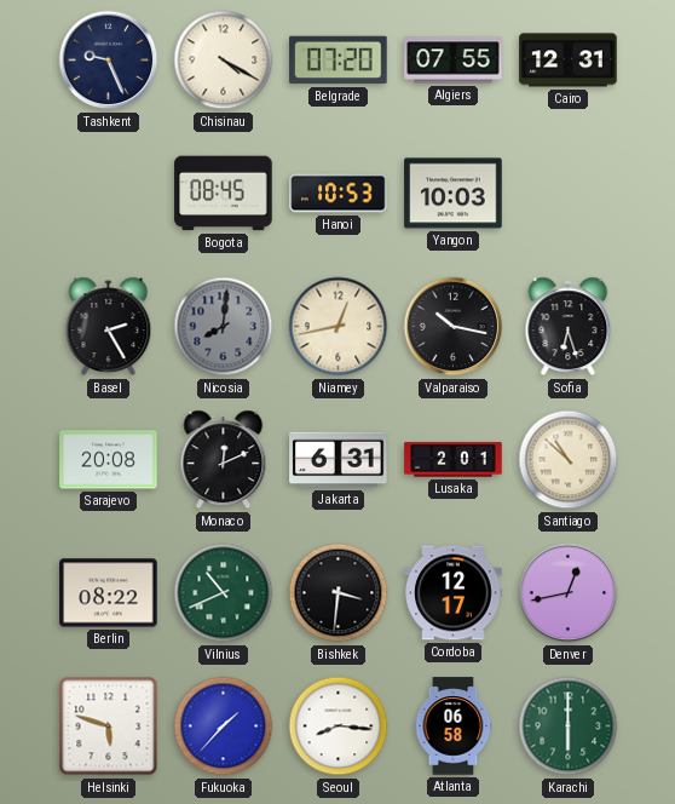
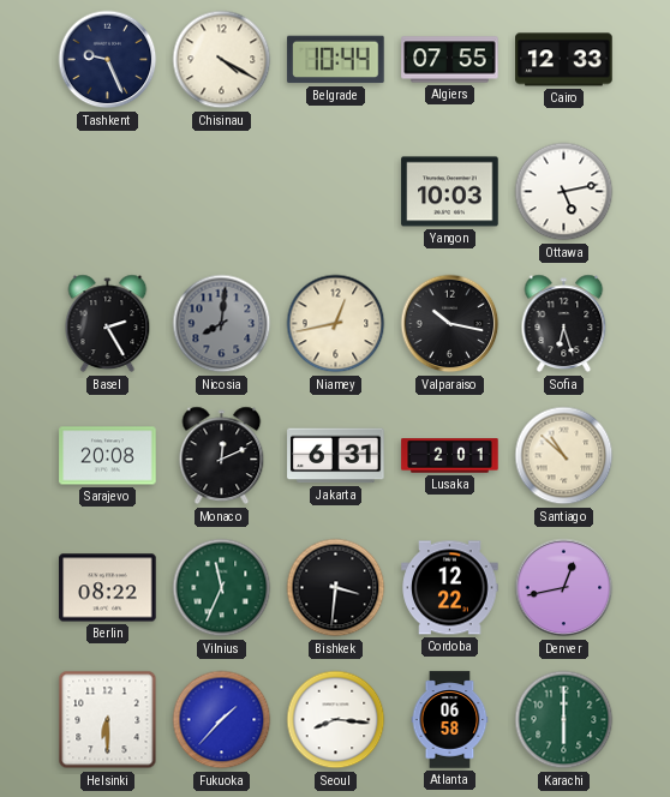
Belgrade: 07:20 -> 10:44
Cairo: 12:31 -> 12:33
Bogota: 08:45 -> none
Hanoi: 10:53 -> none
Ottawa: none -> 5:13
Vilnius: 10:41 -> 11:34
Cordoba: 12:17 -> 12:22
Helsinki: 5:48 -> 6:30
